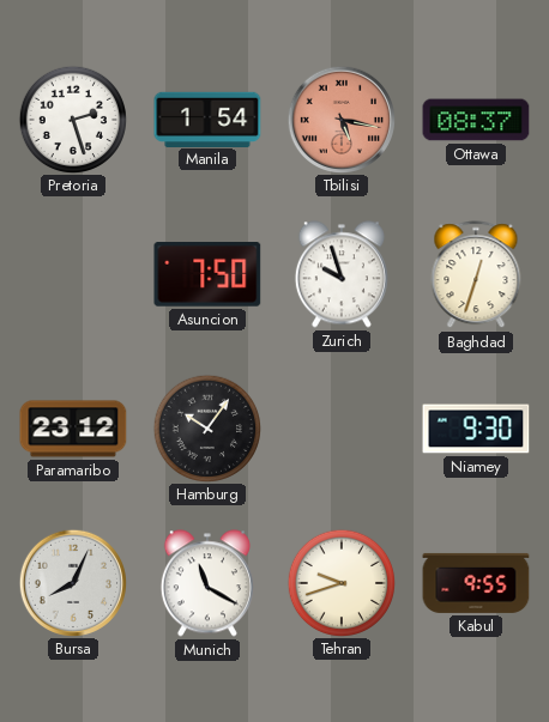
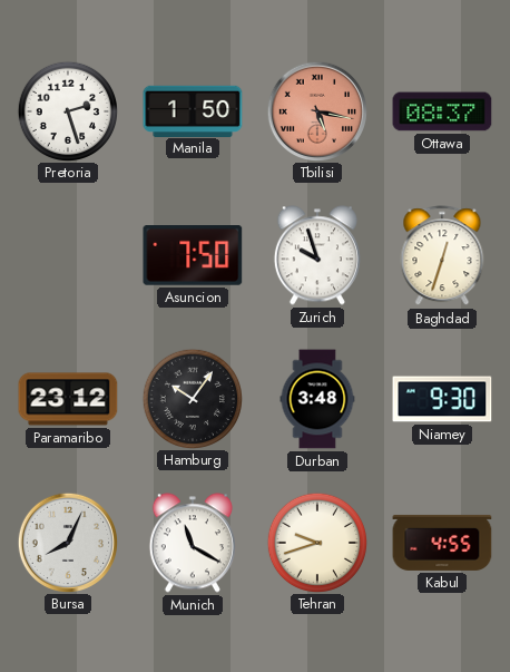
Manila: 1:54 -> 1:50
Durban: none -> 3:48
Kabul: 9:55 -> 4:55
